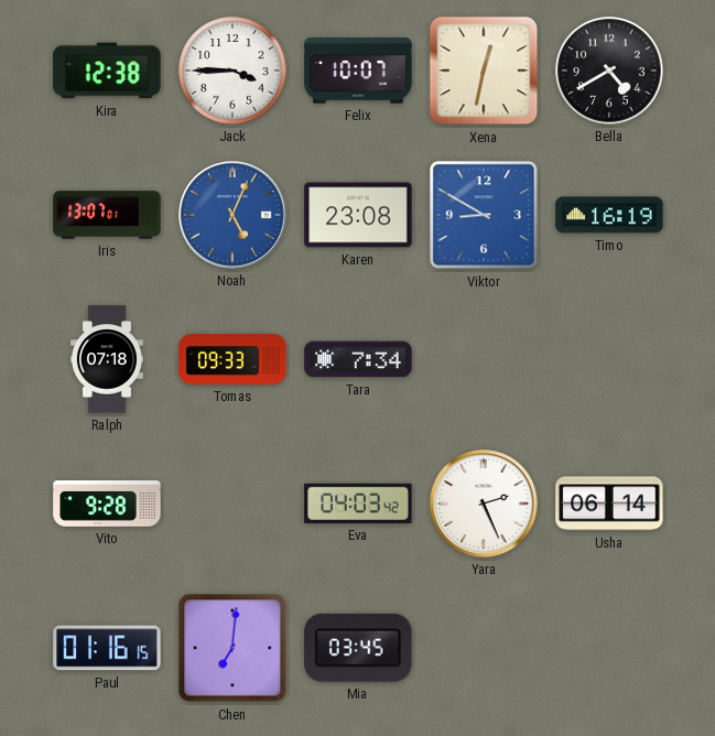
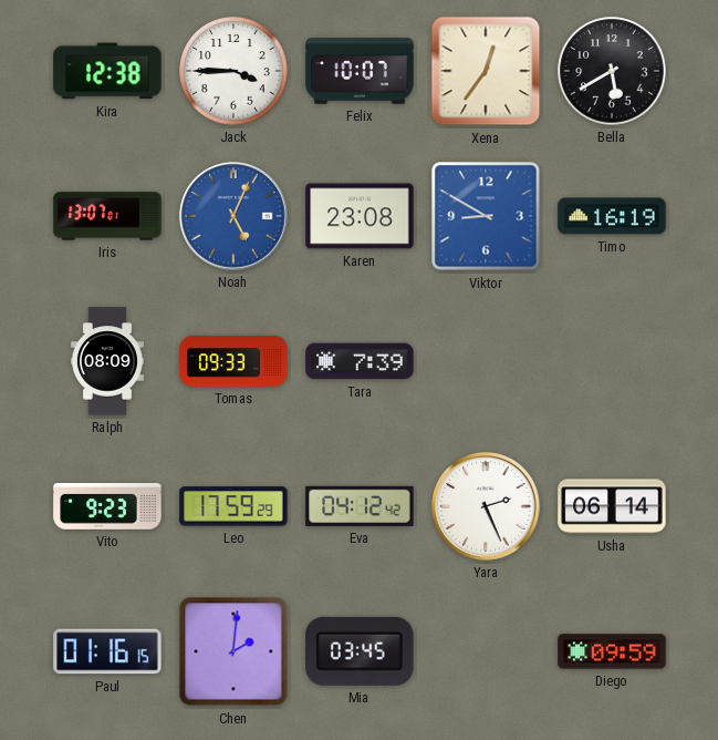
Xena: 12:32 -> 12:36
Bella: 4:40 -> 5:40
Ralph: 07:18 -> 08:09
Tara: 7:34 -> 7:39
Vito: 9:28 -> 9:23
Leo: none -> 17:59
Eva: 04:03 -> 04:12
Chen: 7:01 -> 2:01
Diego: none -> 09:59
